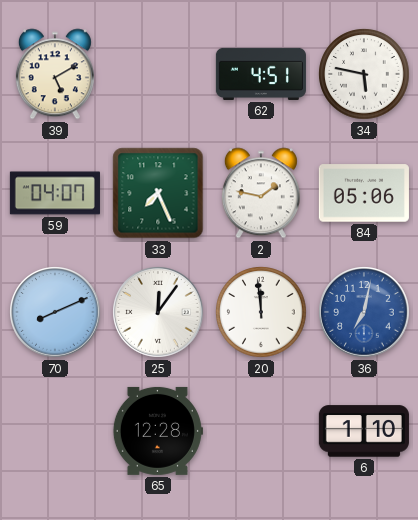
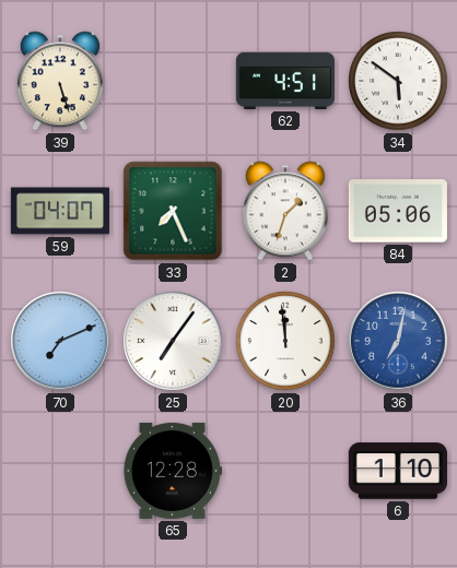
39: 5:10 -> 5:27
34: 5:47 -> 5:51
2: 1:47 -> 1:33
70: 8:11 -> 7:11
25: 12:06 -> 7:06
